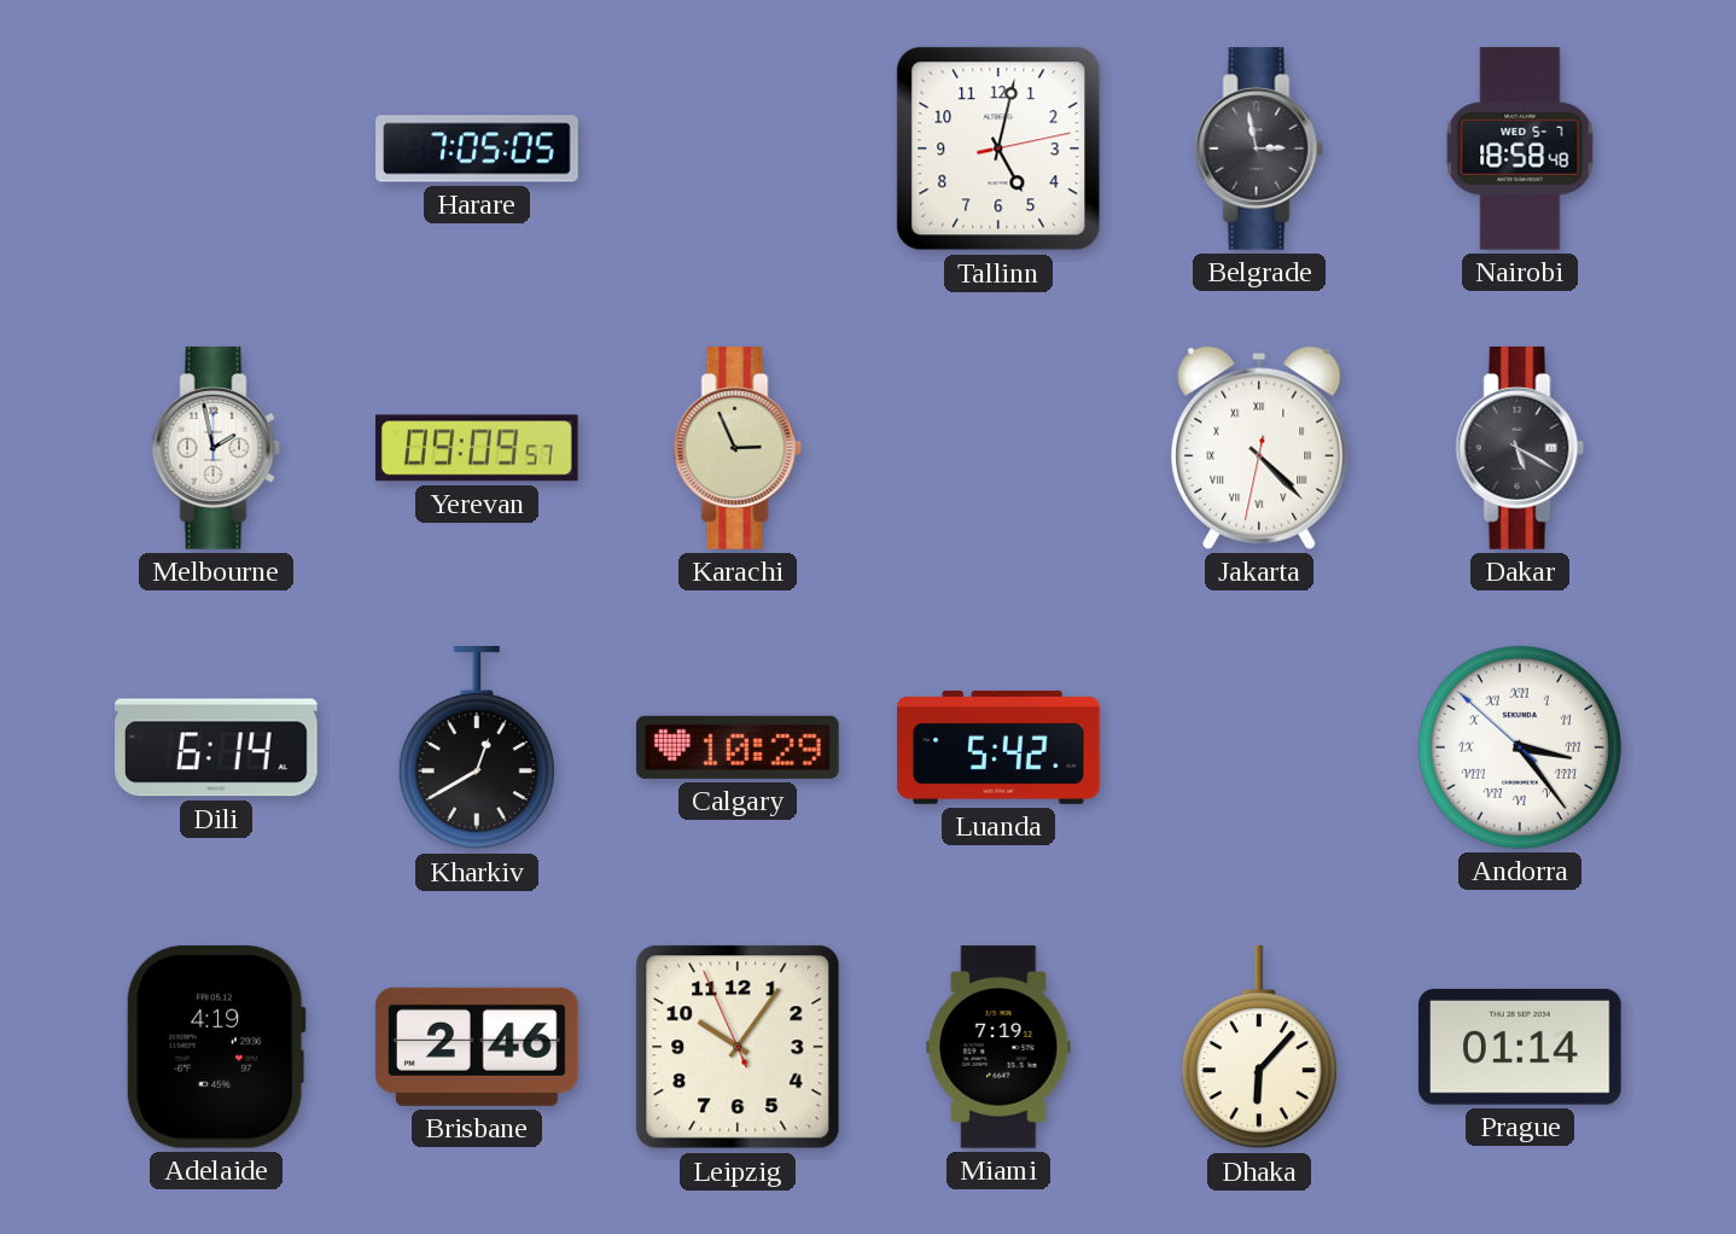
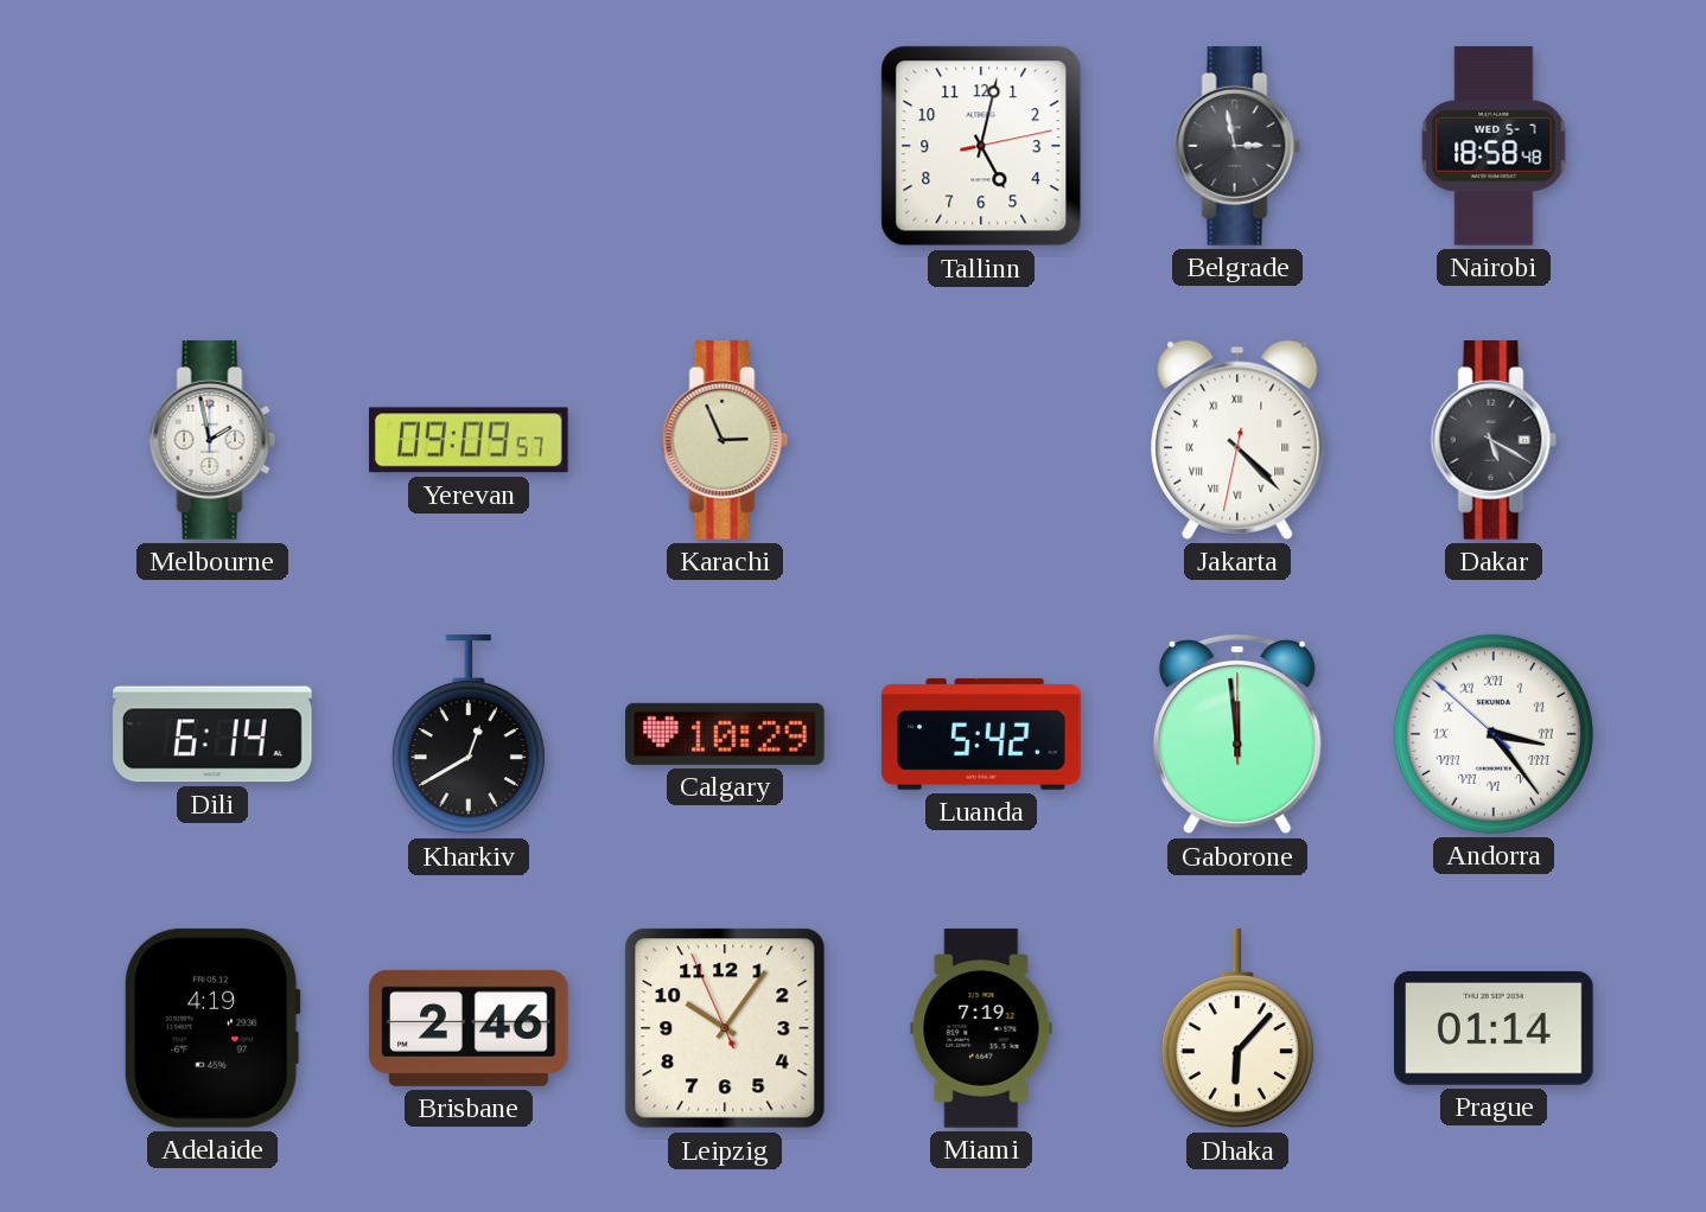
Harare: 7:05 -> none
Gaborone: none -> 11:59
